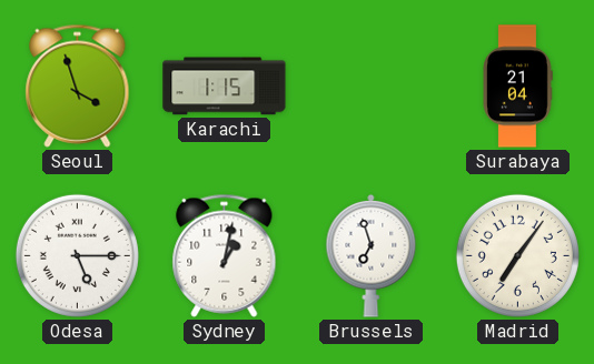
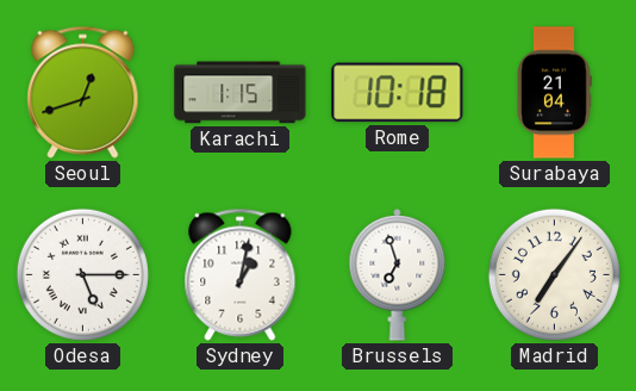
Seoul: 3:57 -> 12:42
Rome: none -> 10:18
